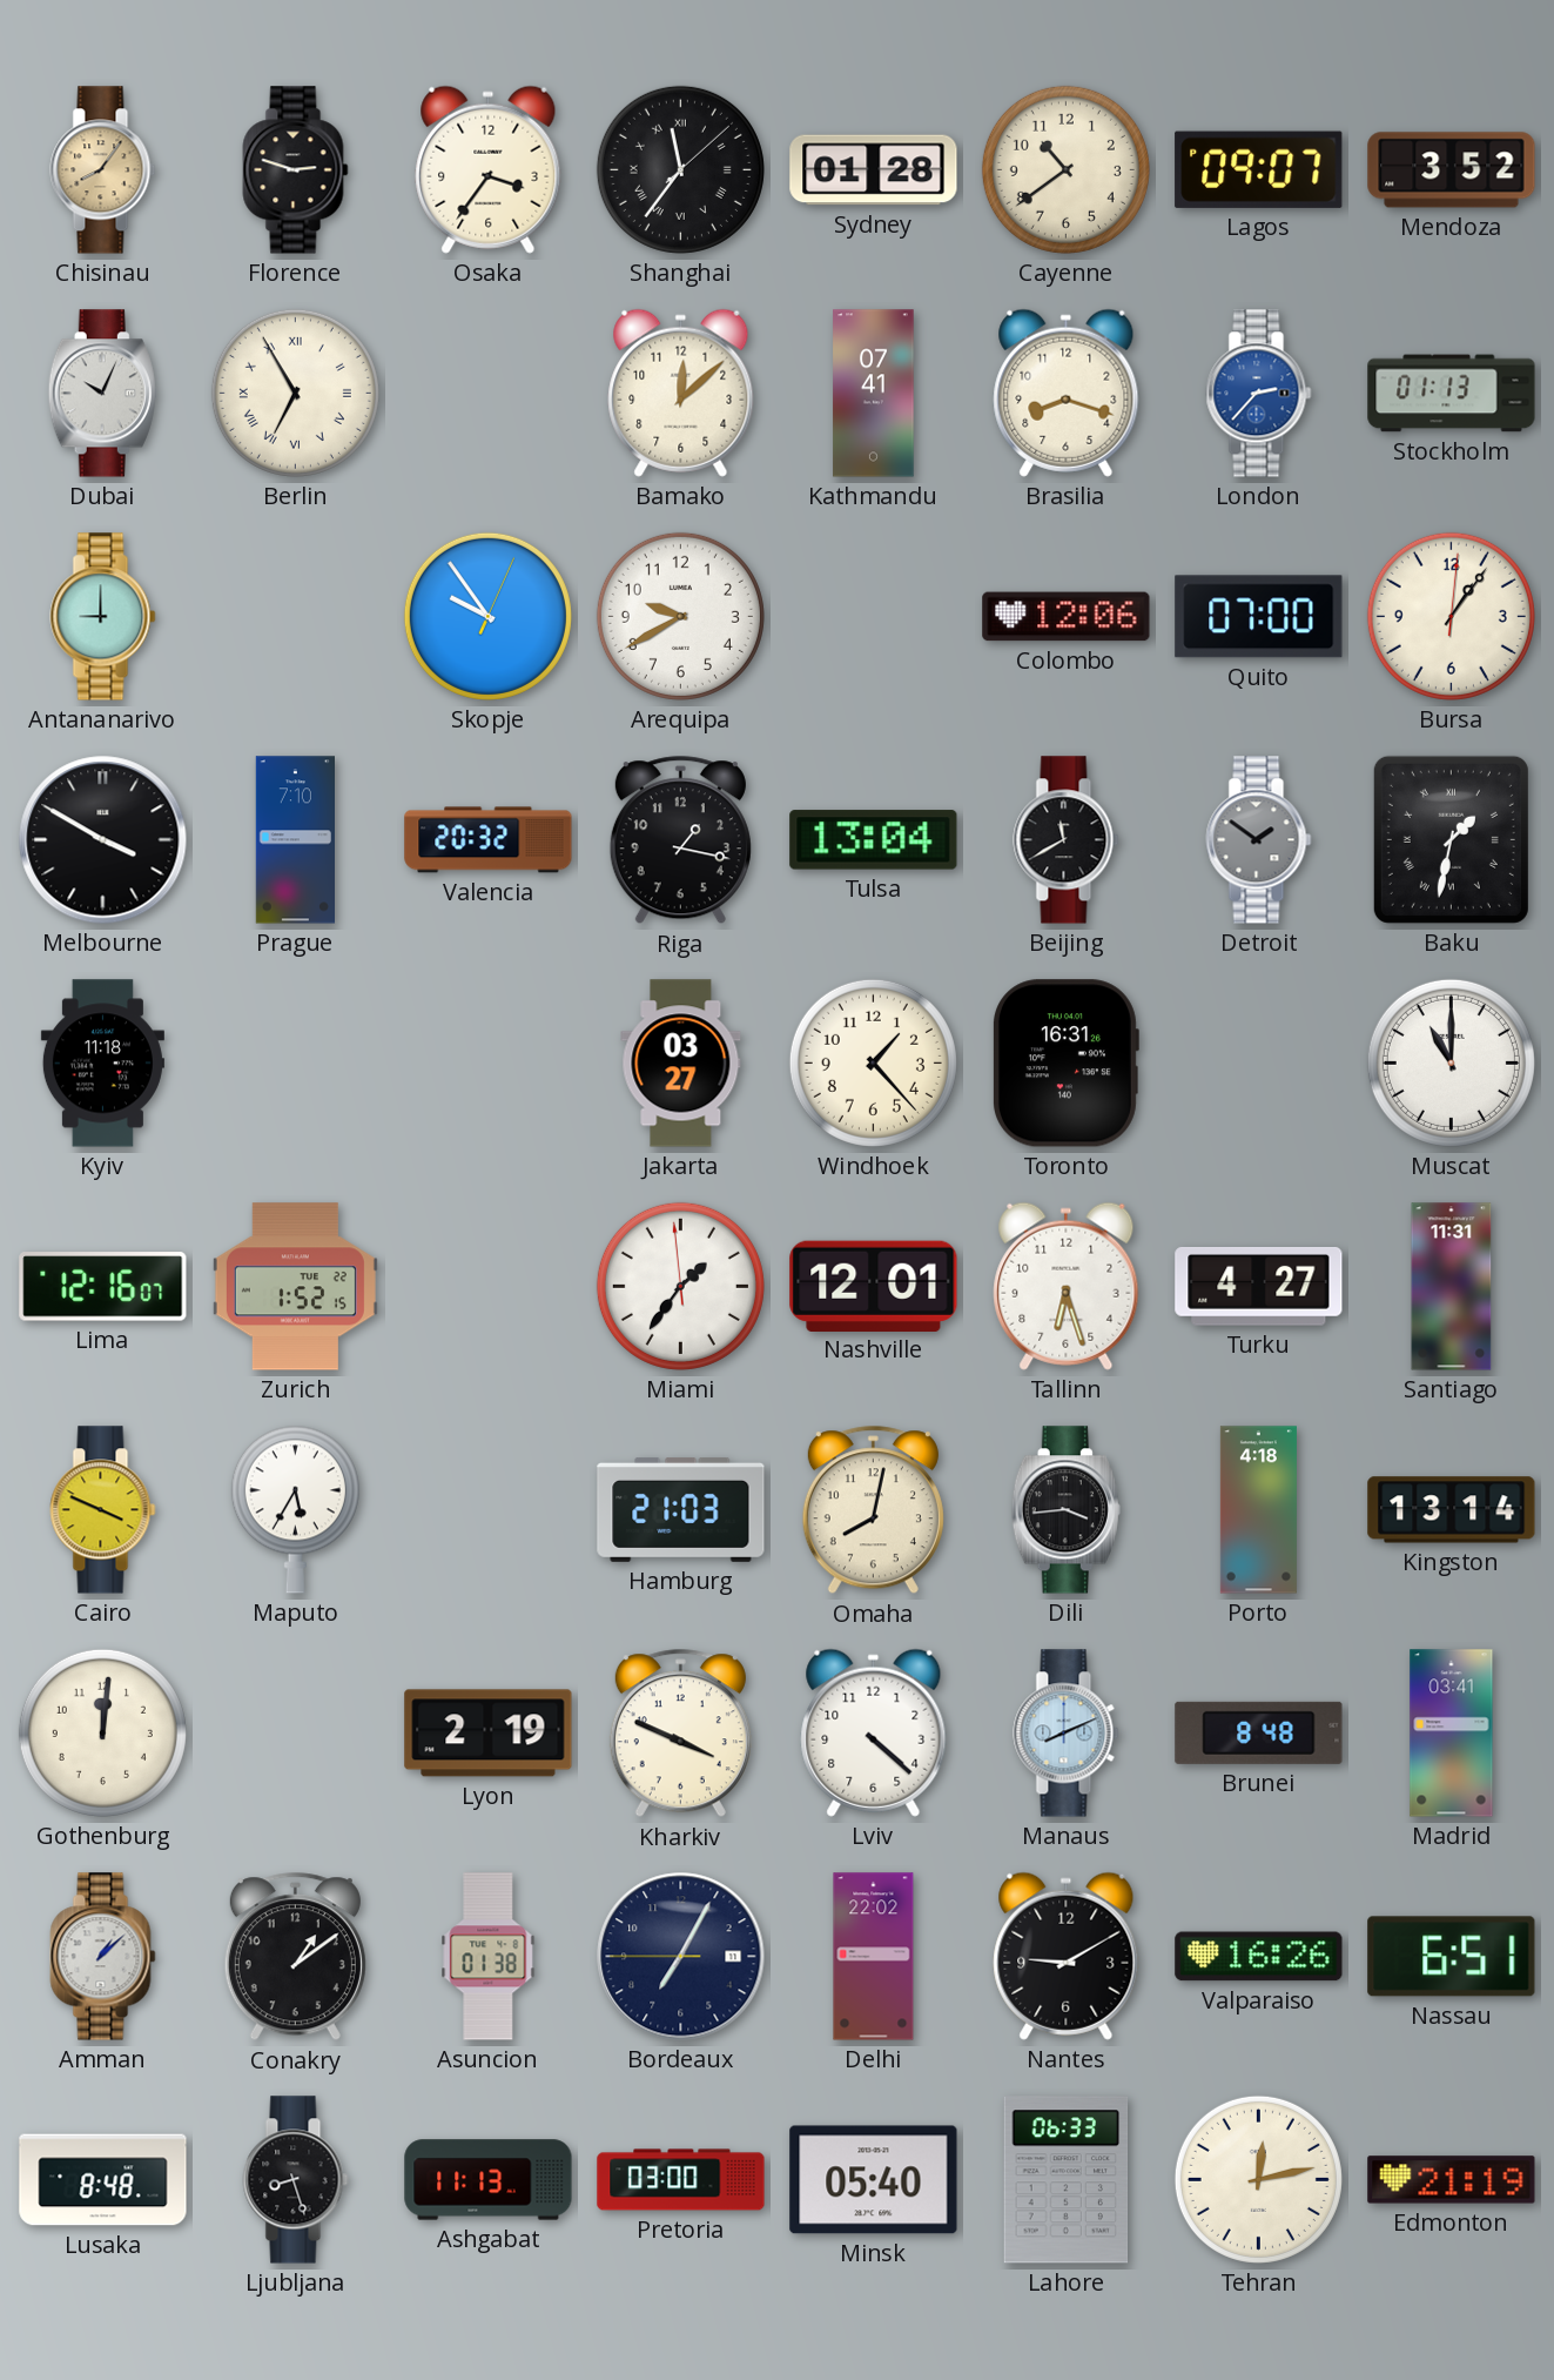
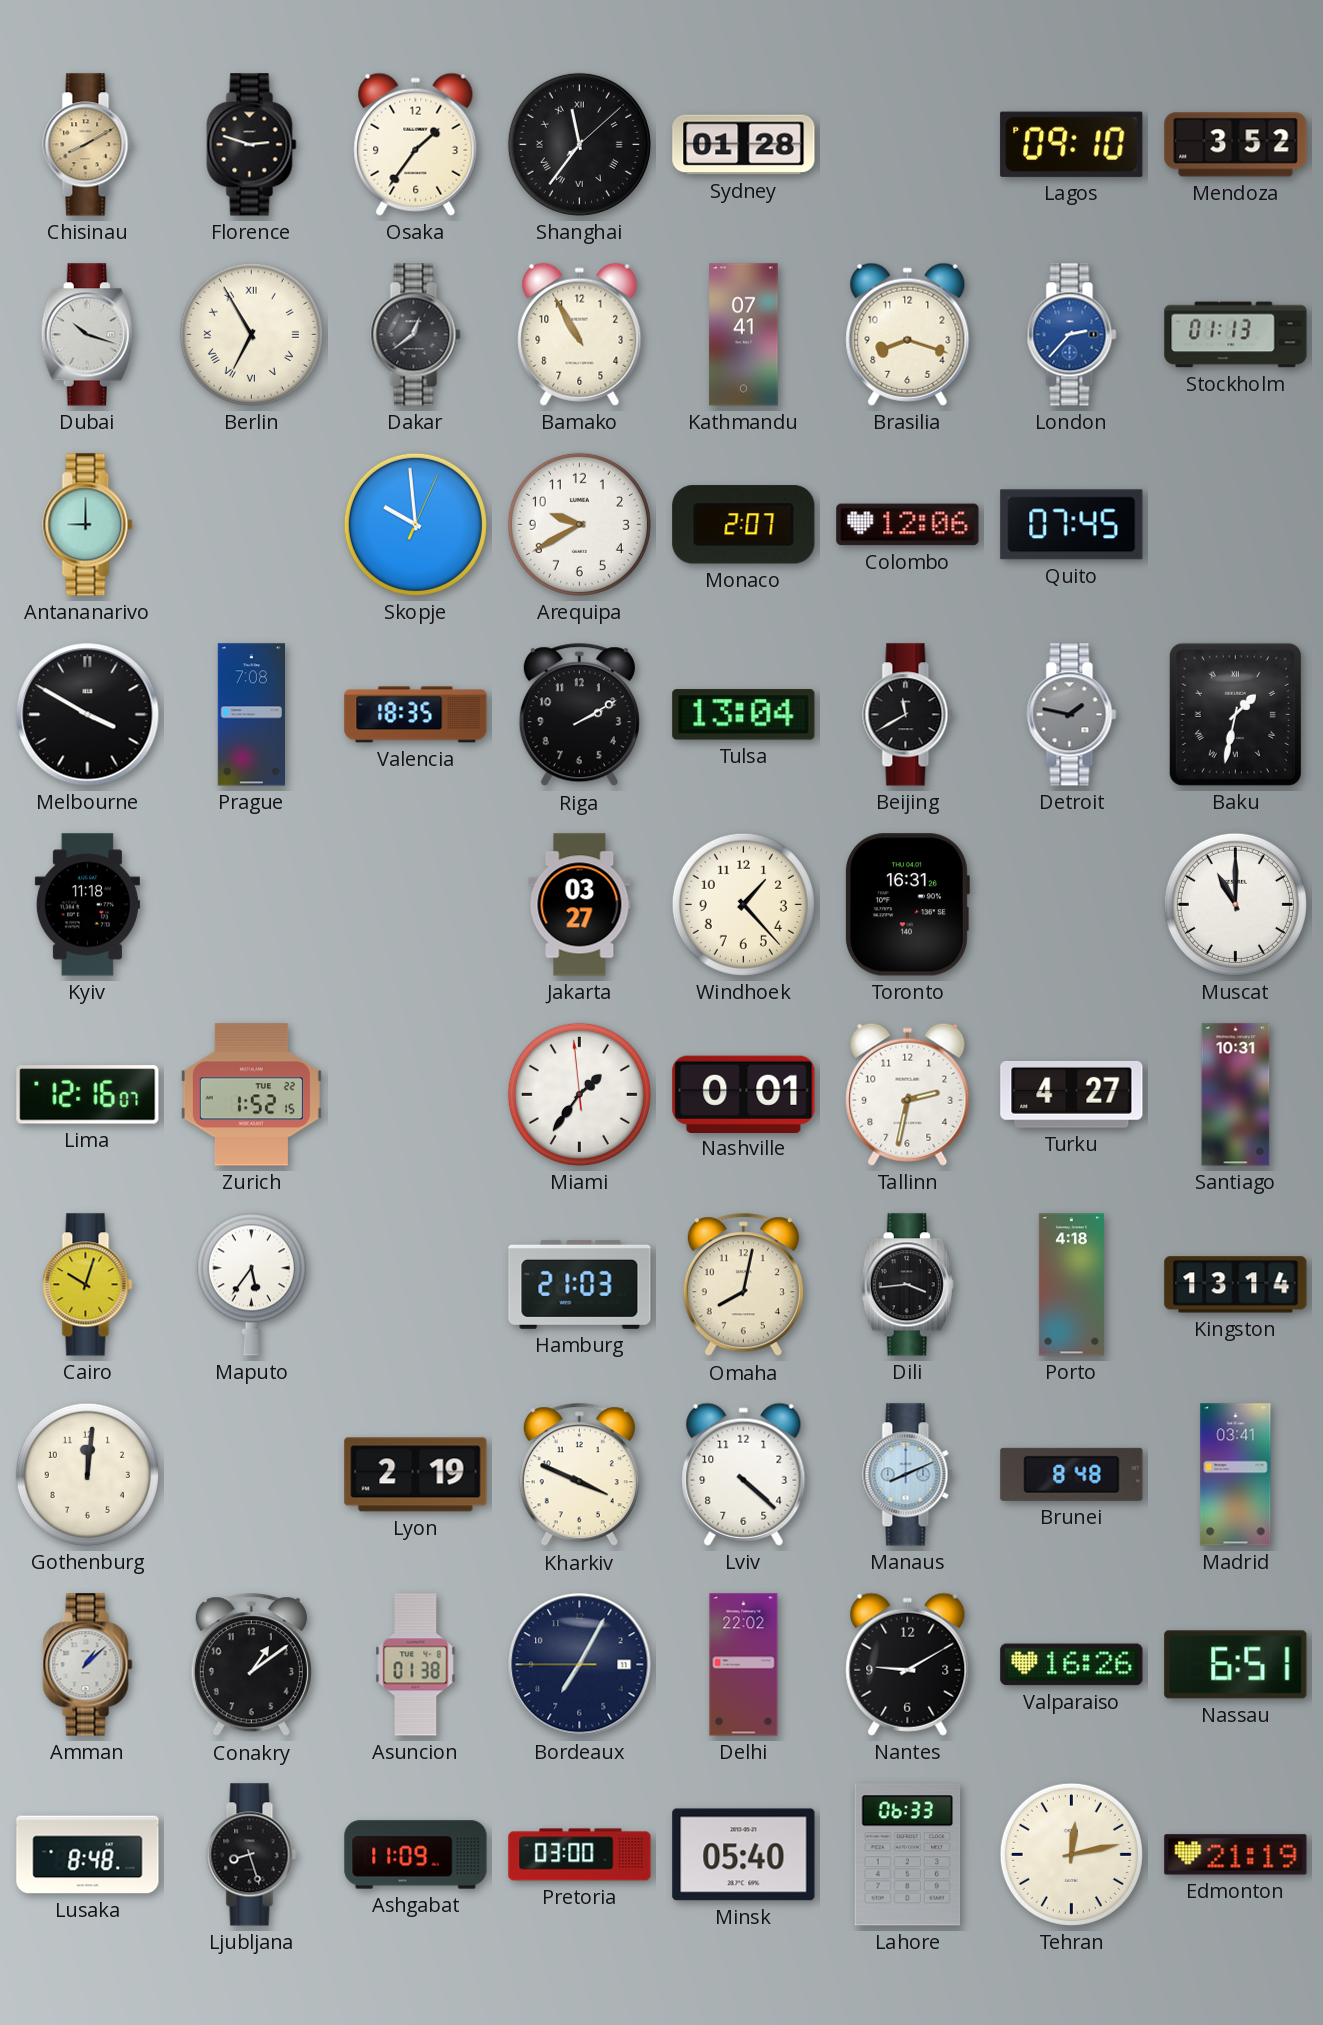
Chisinau: 8:06 -> 8:10
Osaka: 3:36 -> 1:36
Cayenne: 10:39 -> none
Lagos: 09:07 -> 09:10
Dubai: 10:04 -> 10:18
Dakar: none -> 12:39
Bamako: 12:08 -> 10:55
Skopje: 9:54 -> 9:59
Monaco: none -> 2:07
Quito: 07:00 -> 07:45
Bursa: 1:06 -> none
Prague: 7:10 -> 7:08
Valencia: 20:32 -> 18:35
Riga: 1:17 -> 2:10
Detroit: 1:51 -> 1:47
Nashville: 12:01 -> 0:01
Tallinn: 6:27 -> 2:32
Santiago: 11:31 -> 10:31
Cairo: 3:49 -> 10:03
Maputo: 5:35 -> 5:36
Ashgabat: 11:13 -> 11:09
